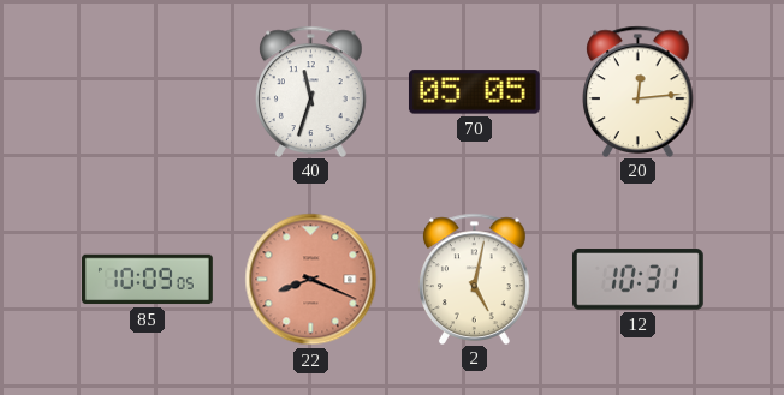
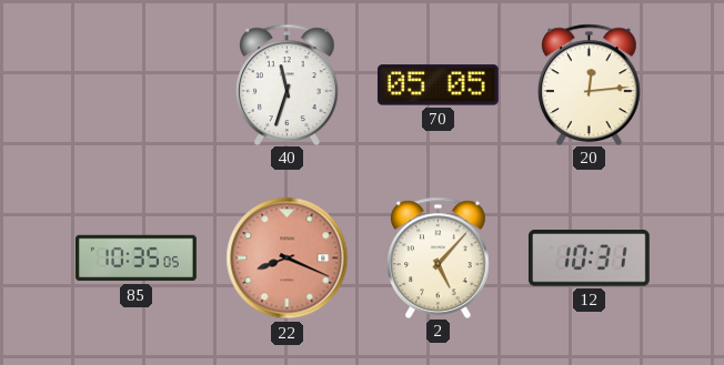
85: 10:09 -> 10:35
2: 5:02 -> 5:07
